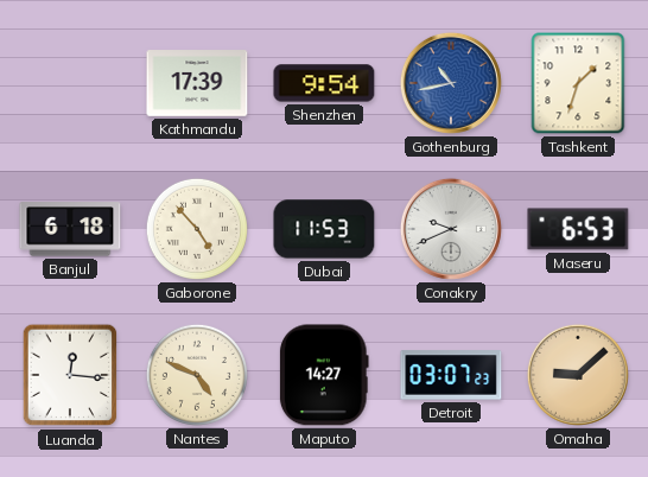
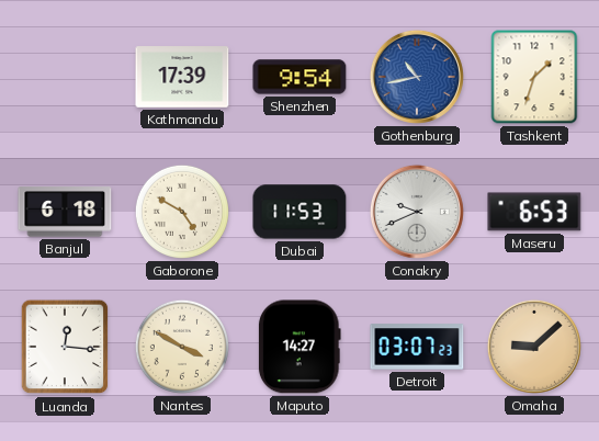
Gaborone: 4:53 -> 4:50
Nantes: 4:49 -> 3:50
